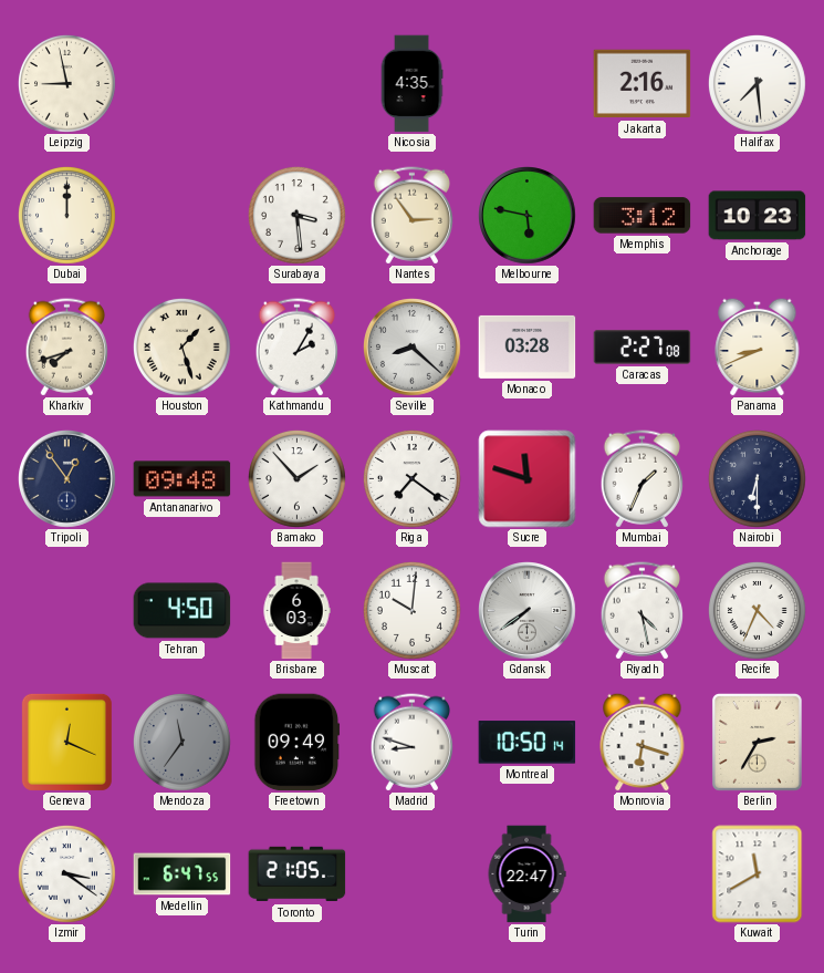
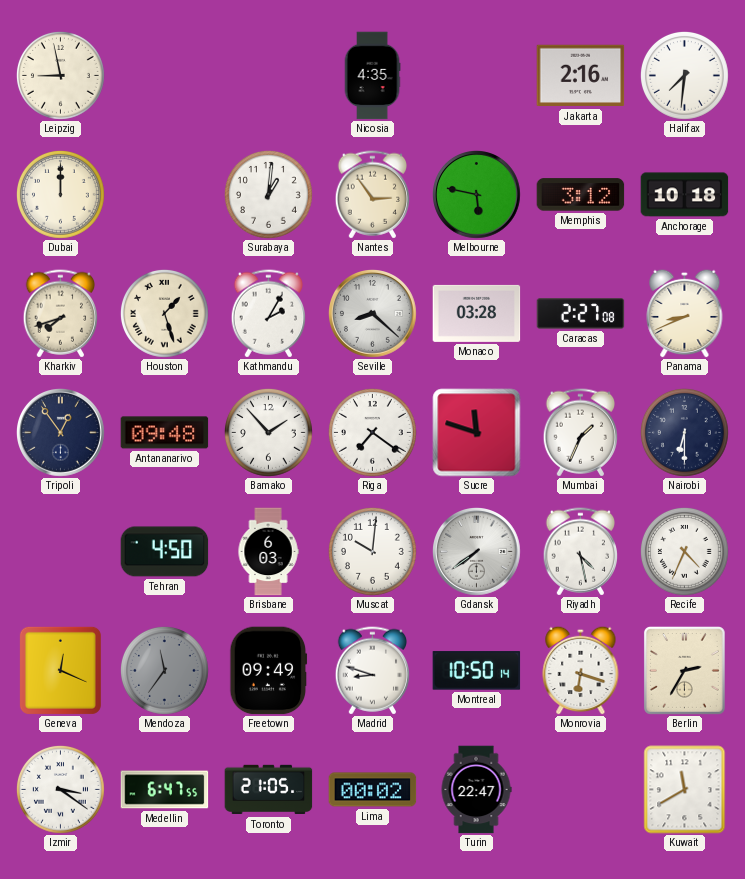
Halifax: 7:29 -> 7:31
Surabaya: 3:29 -> 1:01
Anchorage: 10:23 -> 10:18
Lima: none -> 00:02
